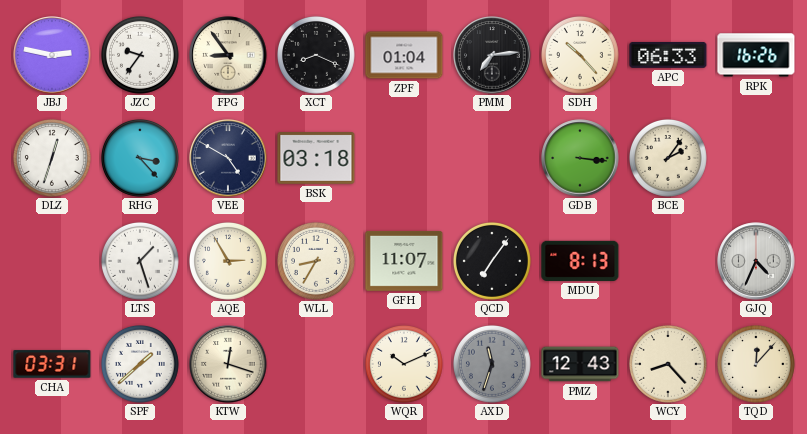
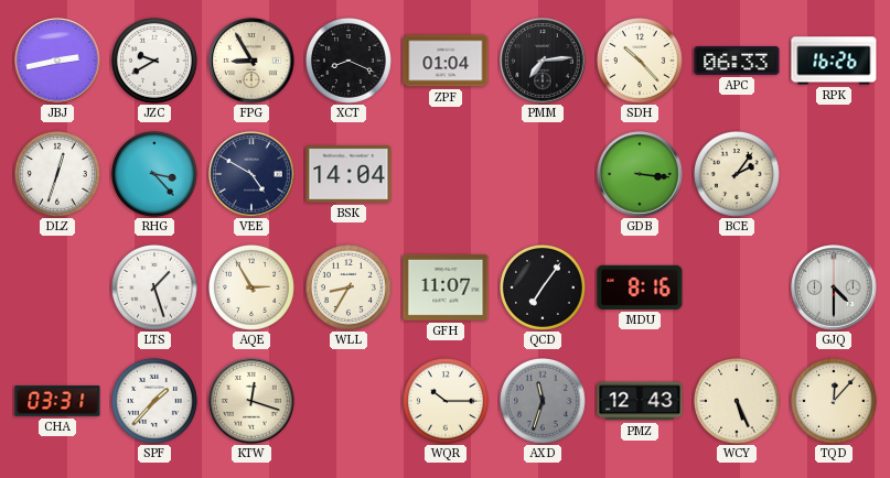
JBJ: 2:47 -> 2:43
JZC: 9:36 -> 9:40
FPG: 8:54 -> 8:55
BSK: 03:18 -> 14:04
MDU: 8:13 -> 8:16
GJQ: 4:34 -> 4:30
SPF: 1:38 -> 1:37
WQR: 10:11 -> 10:15
WCY: 8:23 -> 5:26
